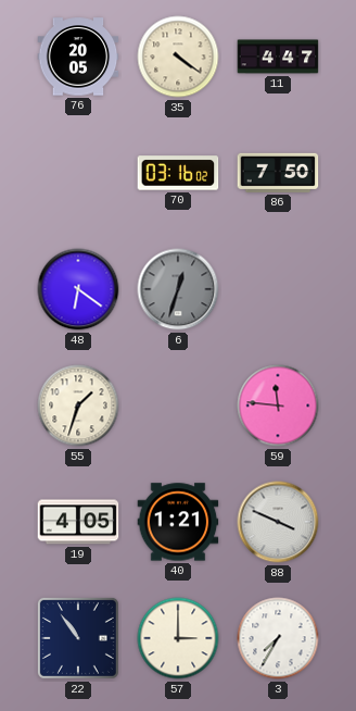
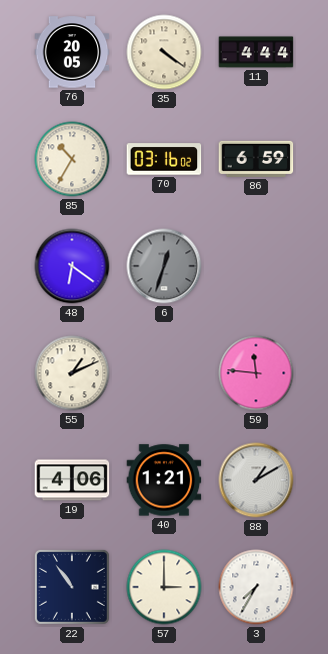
11: 4:47 -> 4:44
85: none -> 10:35
86: 7:50 -> 6:59
55: 1:33 -> 1:11
19: 4:05 -> 4:06
88: 3:49 -> 1:10
